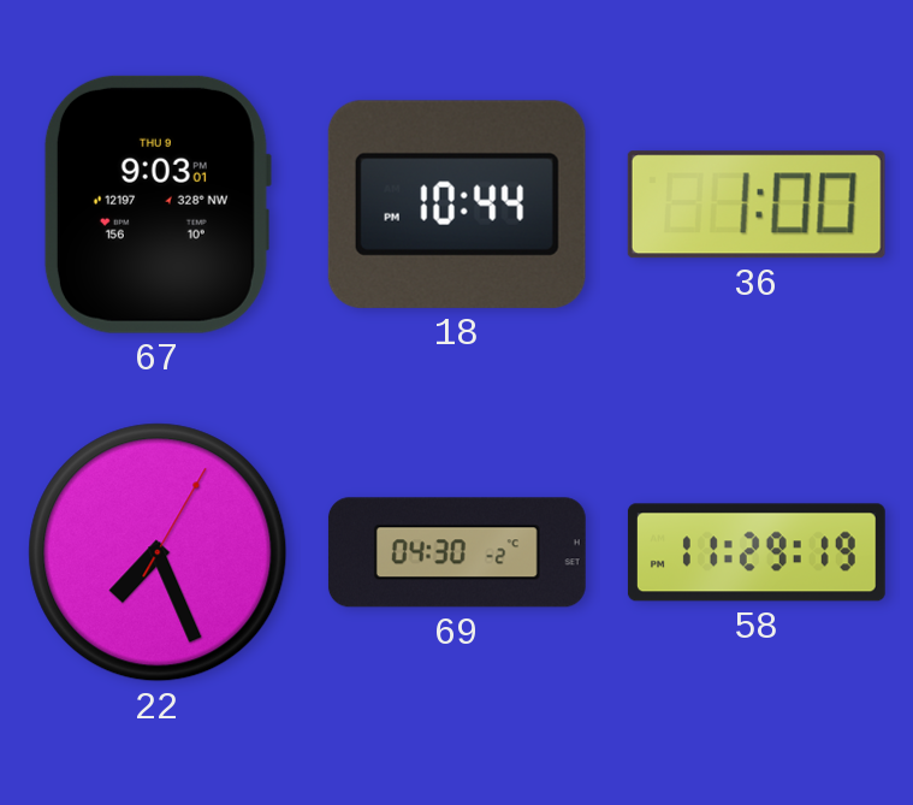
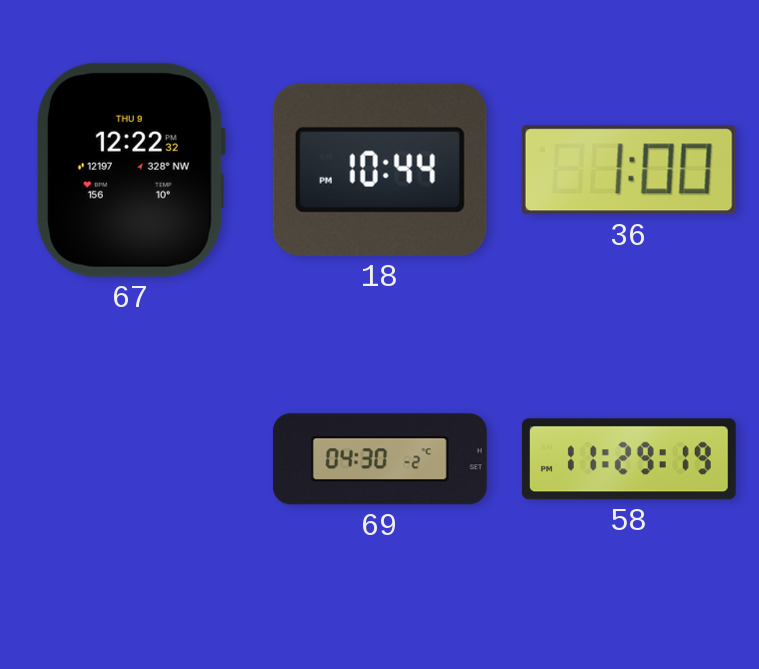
67: 9:03 -> 12:22
22: 7:26 -> none
